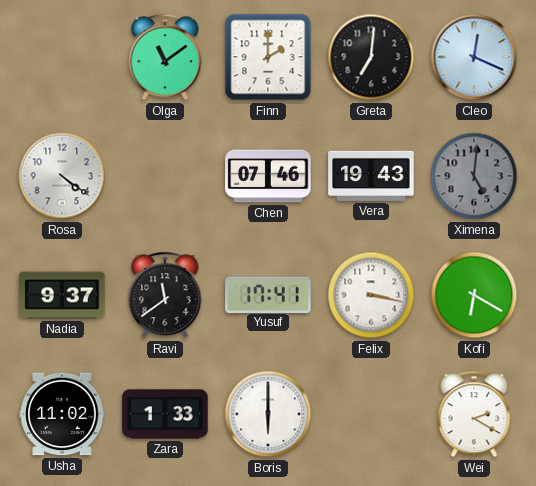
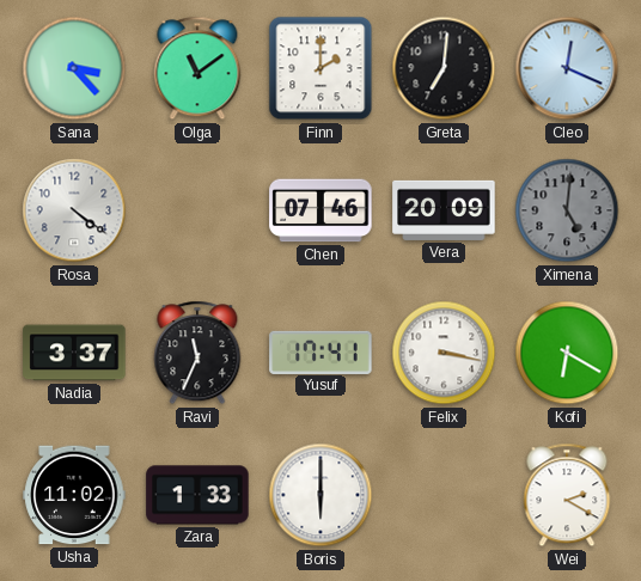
Sana: none -> 3:23
Vera: 19:43 -> 20:09
Nadia: 9:37 -> 3:37
Ravi: 11:39 -> 11:34
